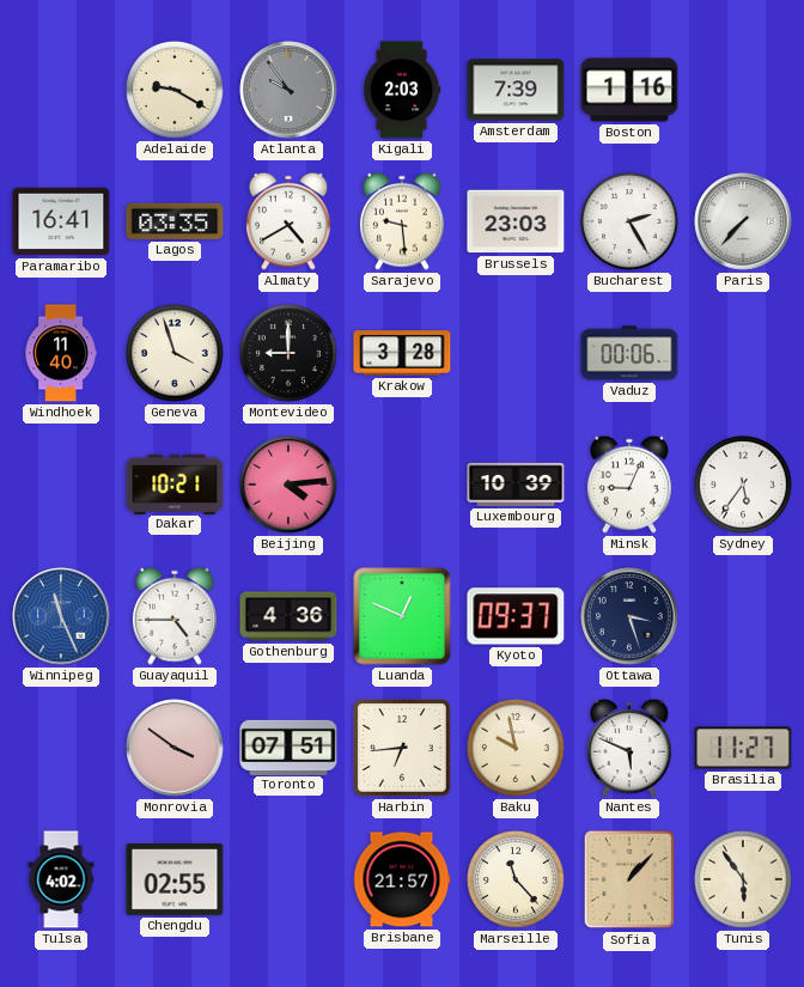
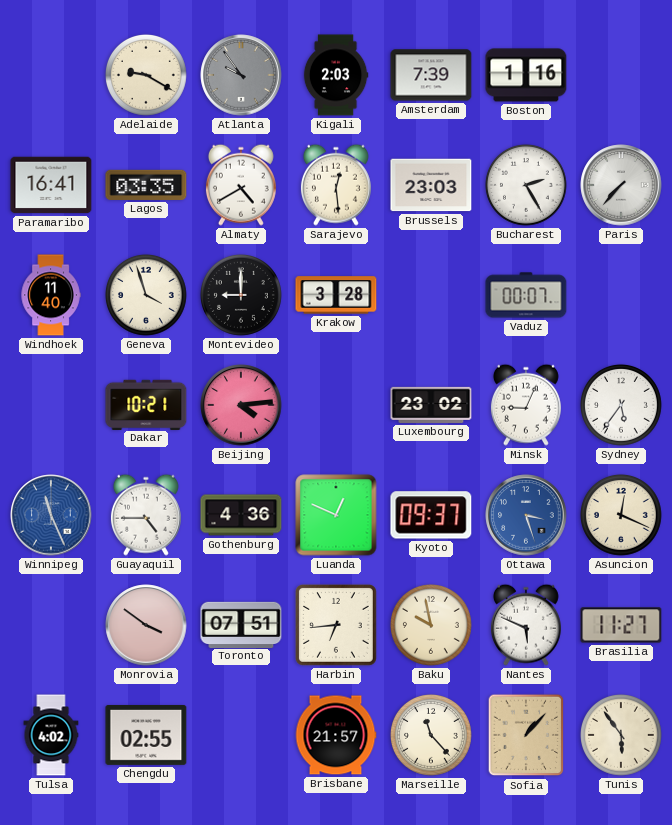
Sarajevo: 9:29 -> 12:29
Vaduz: 00:06 -> 00:07
Luxembourg: 10:39 -> 23:02
Ottawa dial: navy -> blue
Asuncion: none -> 12:19
